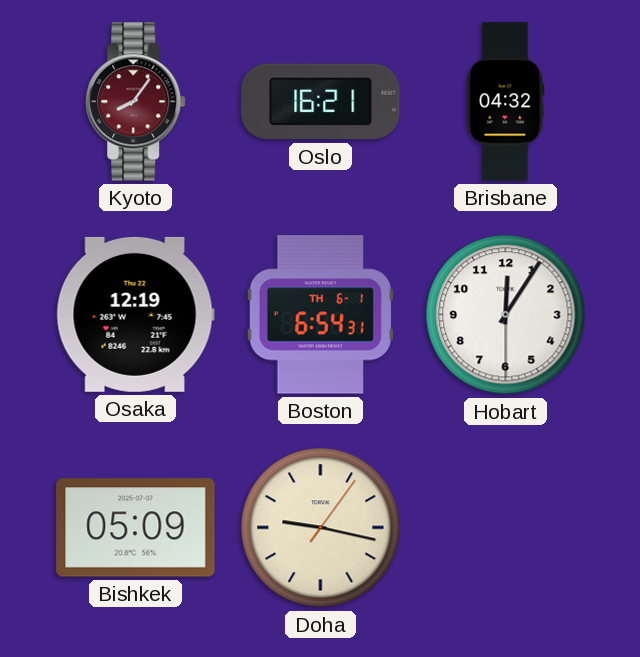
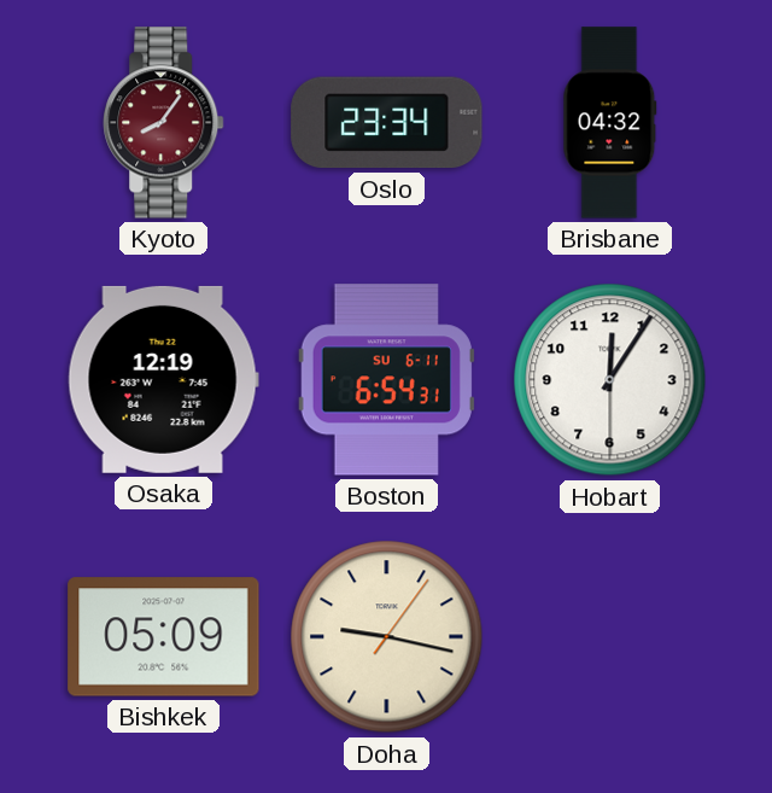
Oslo: 16:21 -> 23:34
Boston date: TH 6-1 -> SU 6-11
